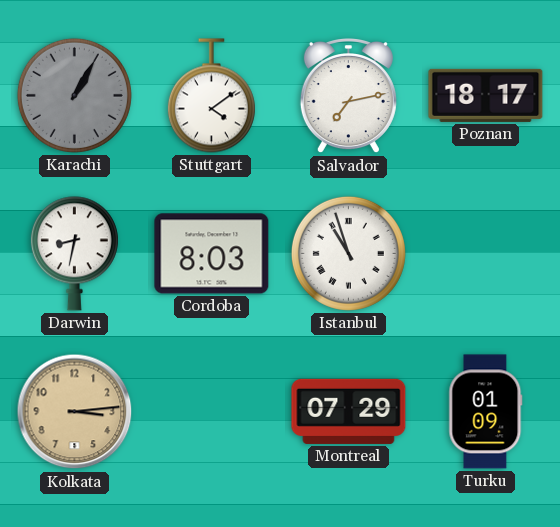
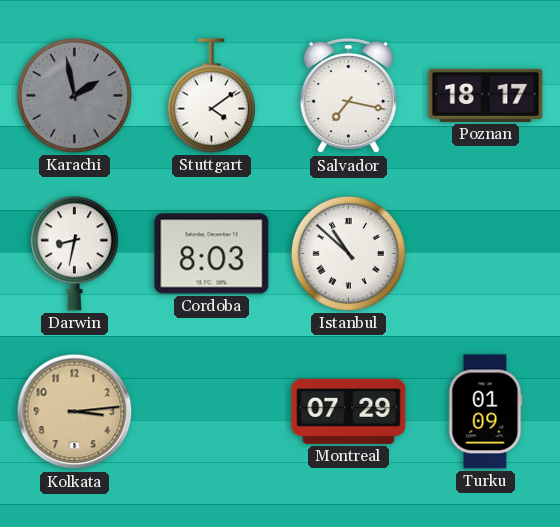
Karachi: 1:05 -> 1:58
Salvador: 7:13 -> 7:17
Istanbul: 10:57 -> 10:52
